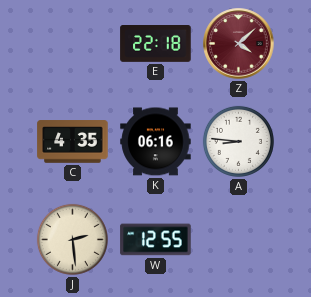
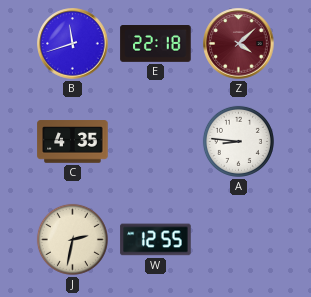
B: none -> 11:42
K: 06:16 -> none
J: 2:29 -> 2:32
